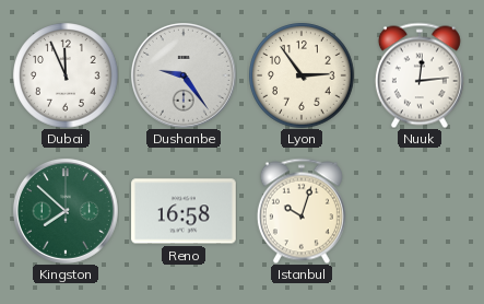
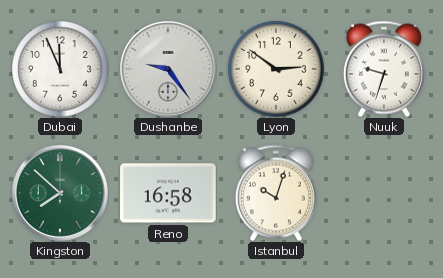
Lyon: 2:54 -> 2:51
Nuuk: 12:14 -> 9:33
